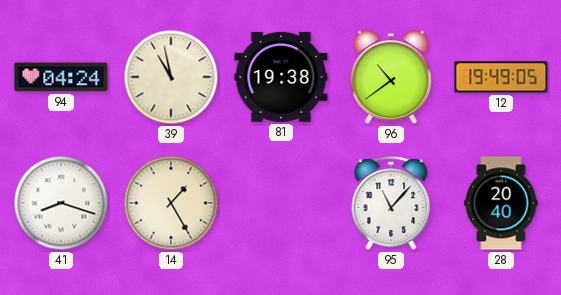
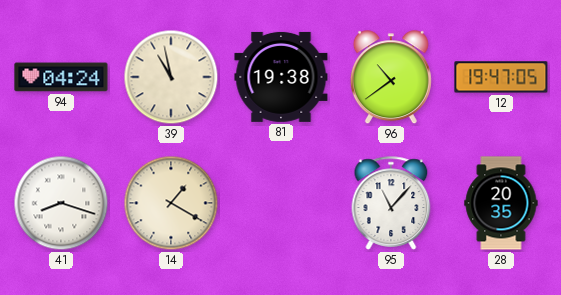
12: 19:49 -> 19:47
14: 1:25 -> 1:20
28: 20:40 -> 20:35
